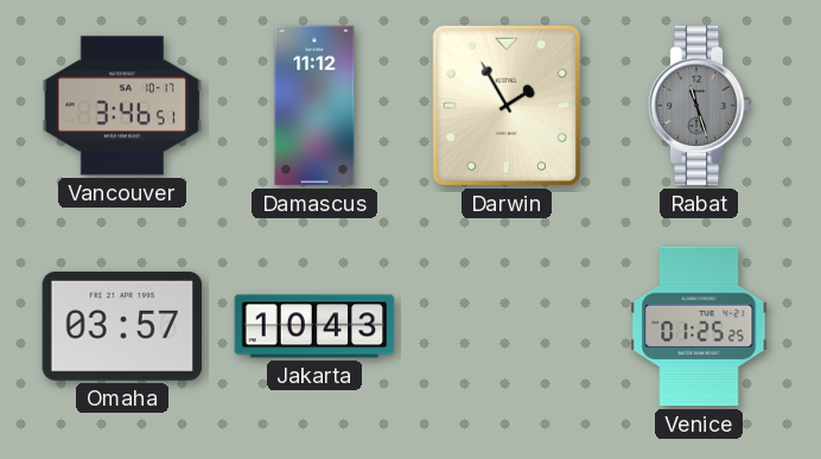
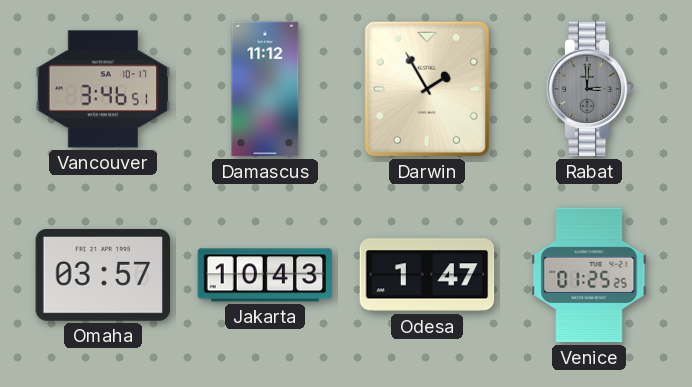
Rabat: 11:27 -> 3:00
Odesa: none -> 1:47
